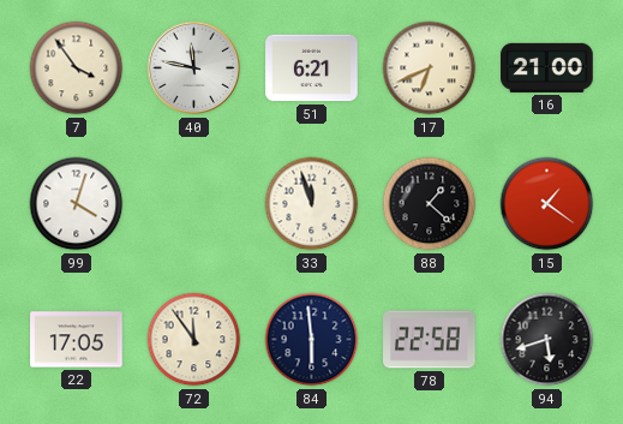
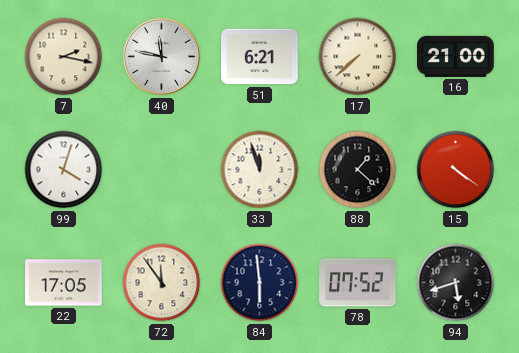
7: 3:54 -> 2:17
17: 6:41 -> 7:38
15: 1:21 -> 4:21
78: 22:58 -> 07:52
